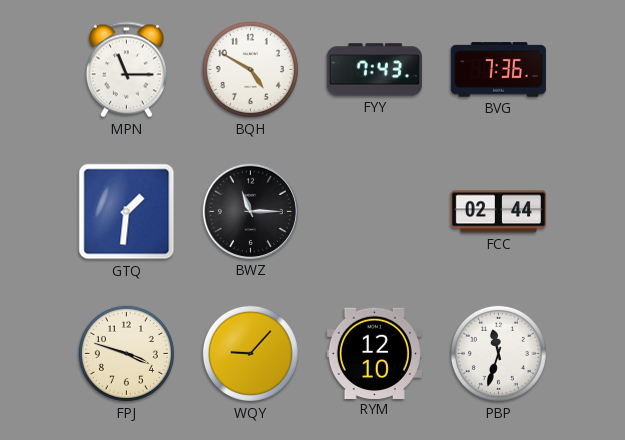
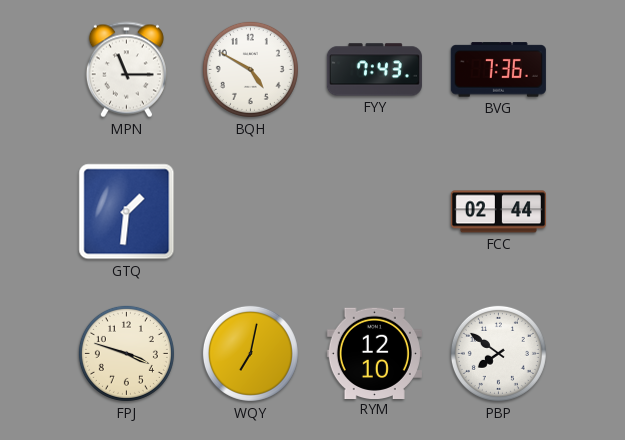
BWZ: 11:15 -> none
WQY: 9:07 -> 7:02
PBP: 11:33 -> 7:51
